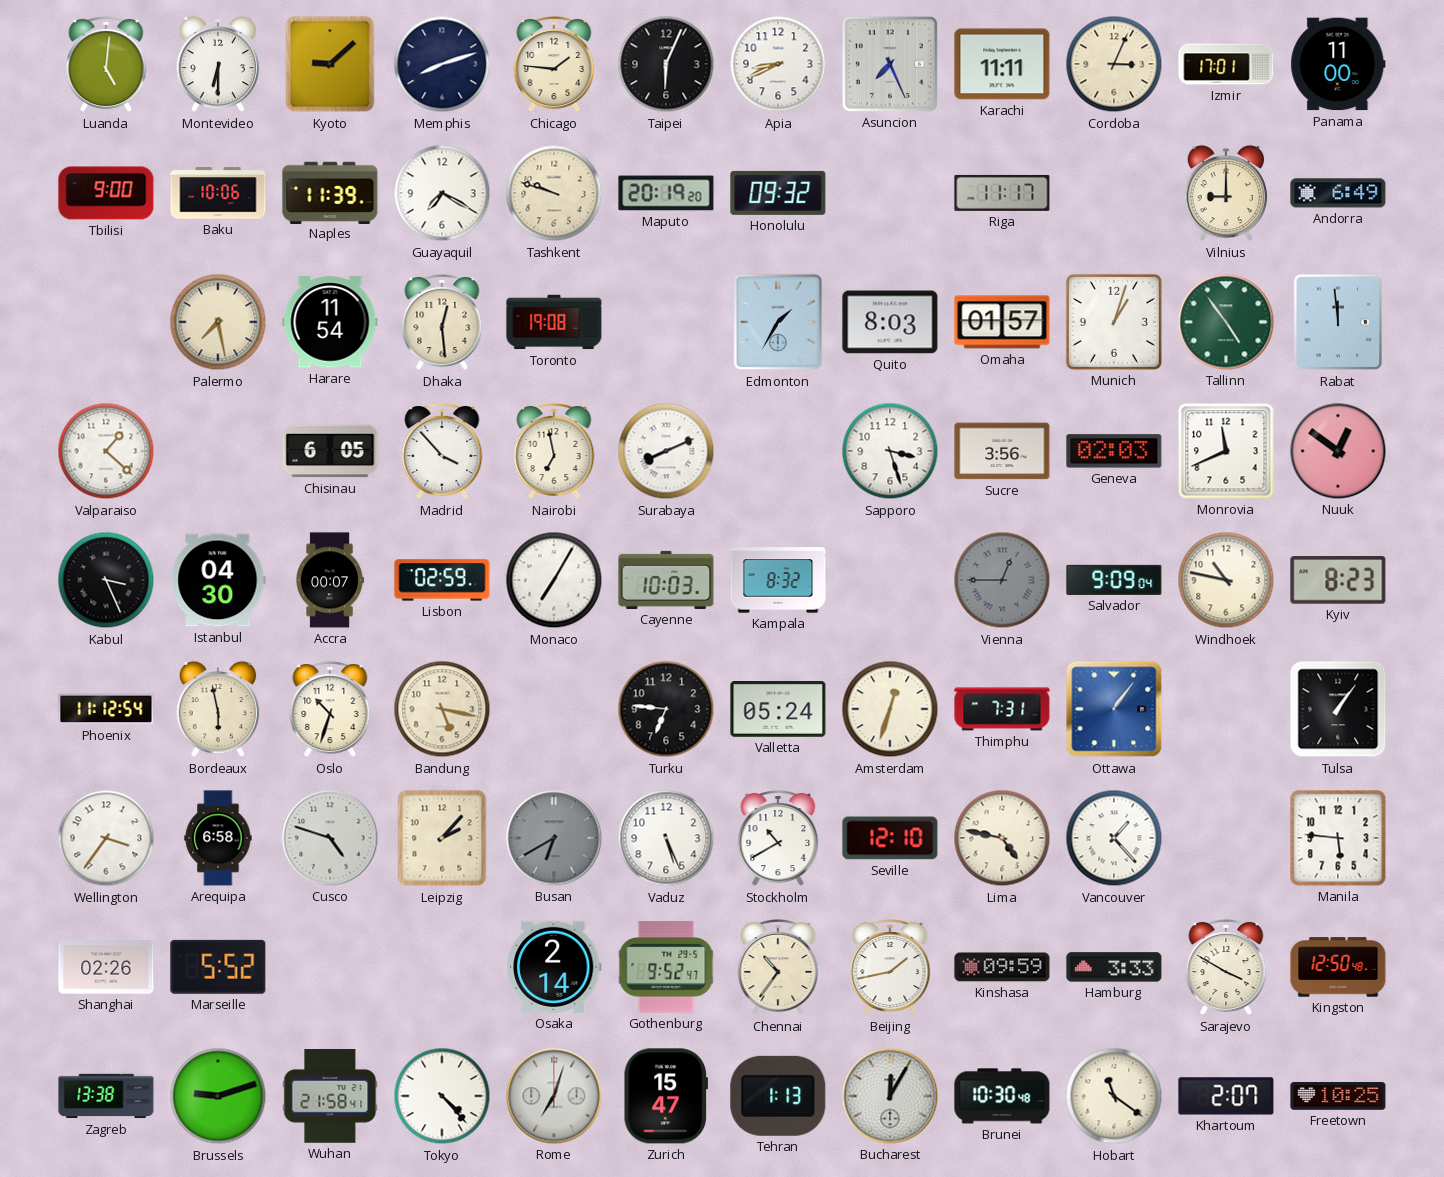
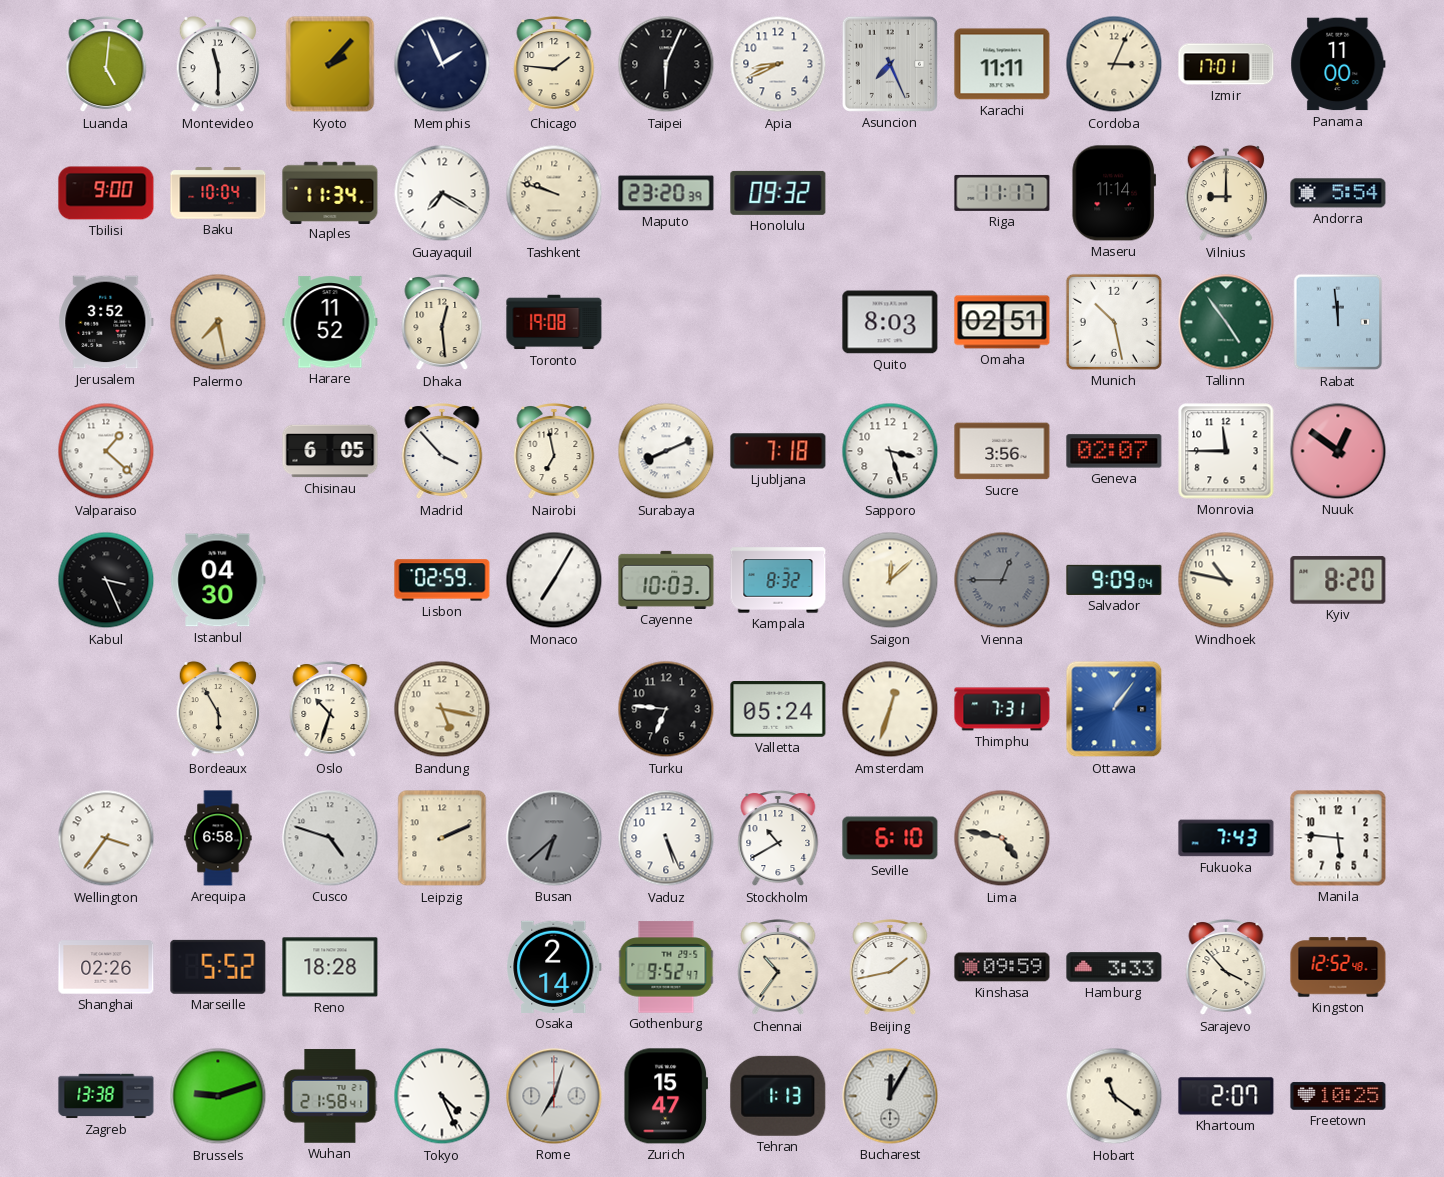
Montevideo: 6:30 -> 11:30
Kyoto: 9:08 -> 2:07
Memphis: 8:12 -> 1:56
Baku: 10:06 -> 10:04
Naples: 11:39 -> 11:34
Maputo: 20:19 -> 23:20
Maseru: none -> 11:14
Andorra: 6:49 -> 5:54
Jerusalem: none -> 3:52
Harare: 11:54 -> 11:52
Edmonton: 1:35 -> none
Omaha: 01:57 -> 02:51
Munich: 1:03 -> 10:28
Ljubljana: none -> 7:18
Geneva: 02:03 -> 02:07
Monrovia: 11:41 -> 11:45
Accra: 00:07 -> none
Saigon: none -> 12:08
Kyiv: 8:23 -> 8:20
Phoenix: 11:12 -> none
Bordeaux: 5:58 -> 5:55
Tulsa: 1:06 -> none
Leipzig: 2:07 -> 2:11
Busan: 6:40 -> 6:38
Seville: 12:10 -> 6:10
Vancouver: 1:23 -> none
Fukuoka: none -> 7:43
Reno: none -> 18:28
Sarajevo: 3:50 -> 3:53
Kingston: 12:50 -> 12:52
Tokyo: 4:23 -> 4:26
Brunei: 10:30 -> none
